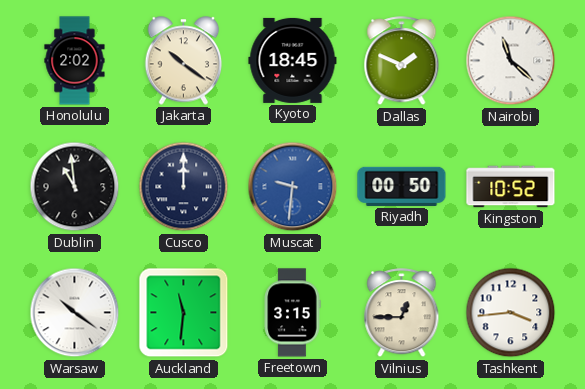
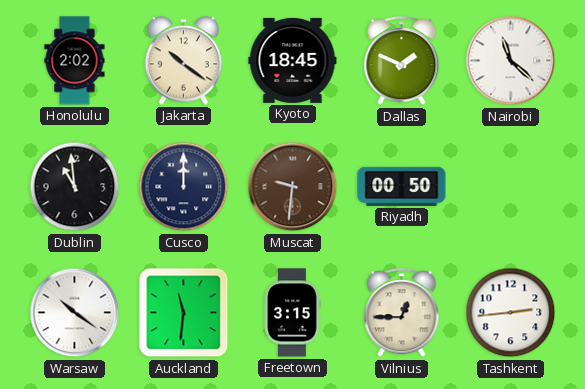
Muscat dial: blue -> brown
Kingston: 10:52 -> none
Tashkent: 3:44 -> 2:44
